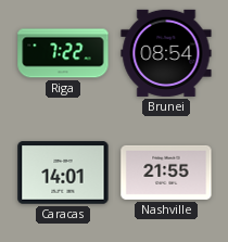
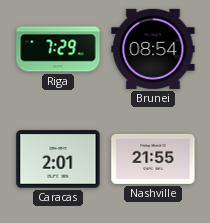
Riga: 7:22 -> 7:29
Caracas: 14:01 -> 2:01
